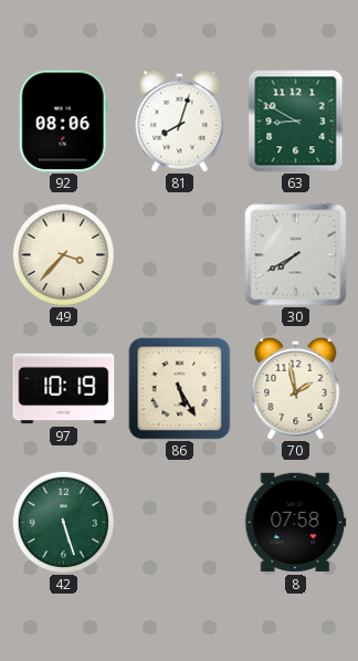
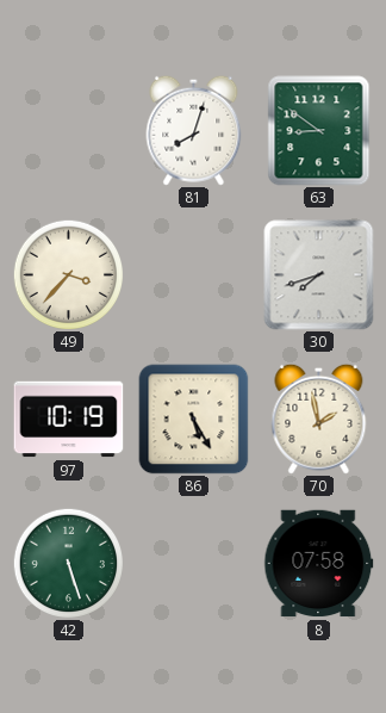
92: 08:06 -> none
63: 8:50 -> 8:51
30: 7:40 -> 7:42
